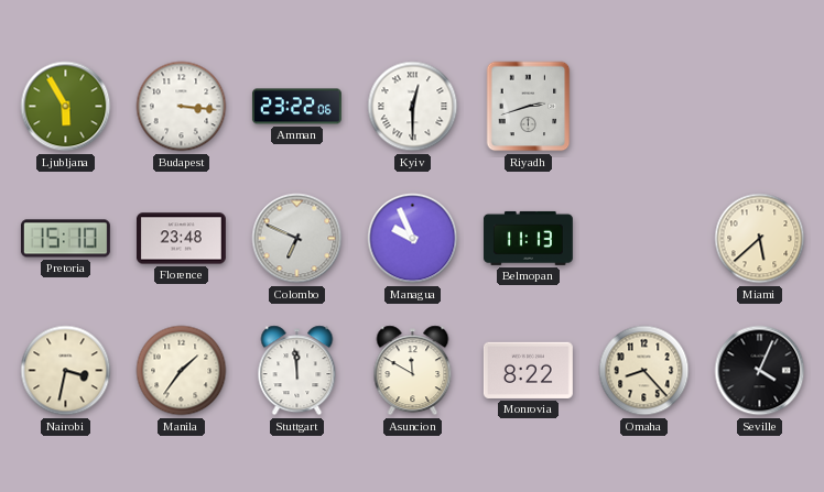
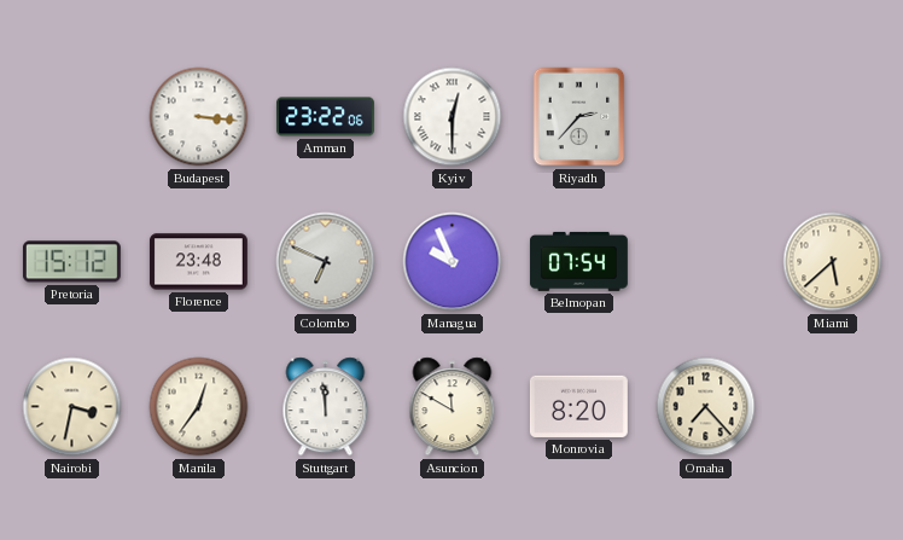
Ljubljana: 5:55 -> none
Riyadh: 2:42 -> 2:37
Pretoria: 15:10 -> 15:12
Belmopan: 11:13 -> 07:54
Manila: 1:36 -> 12:36
Monrovia: 8:22 -> 8:20
Omaha: 8:23 -> 7:23
Seville: 4:04 -> none
